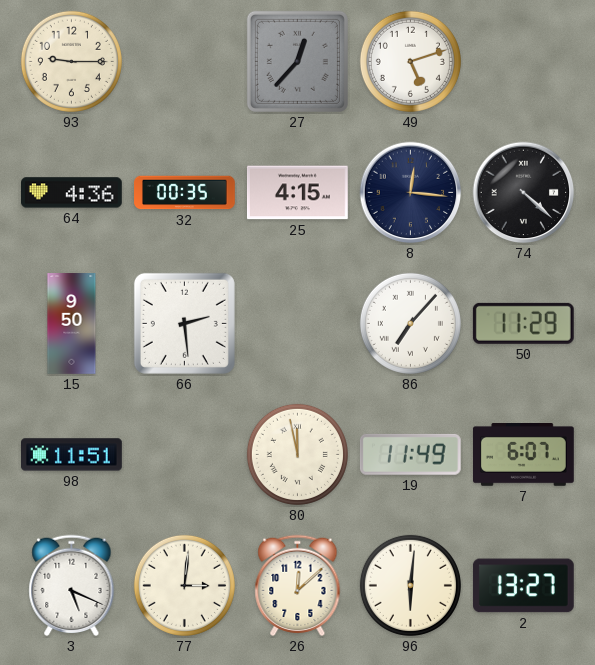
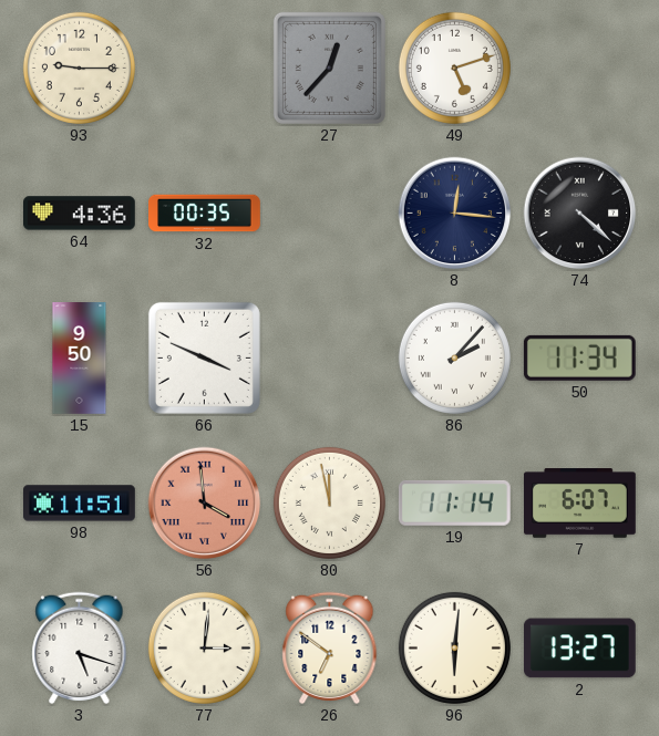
25: 4:15 -> none
66: 2:29 -> 3:49
86: 7:07 -> 2:07
50: 11:29 -> 11:34
56: none -> 3:59
19: 11:49 -> 11:14
3: 5:19 -> 5:18
26: 12:08 -> 6:51
